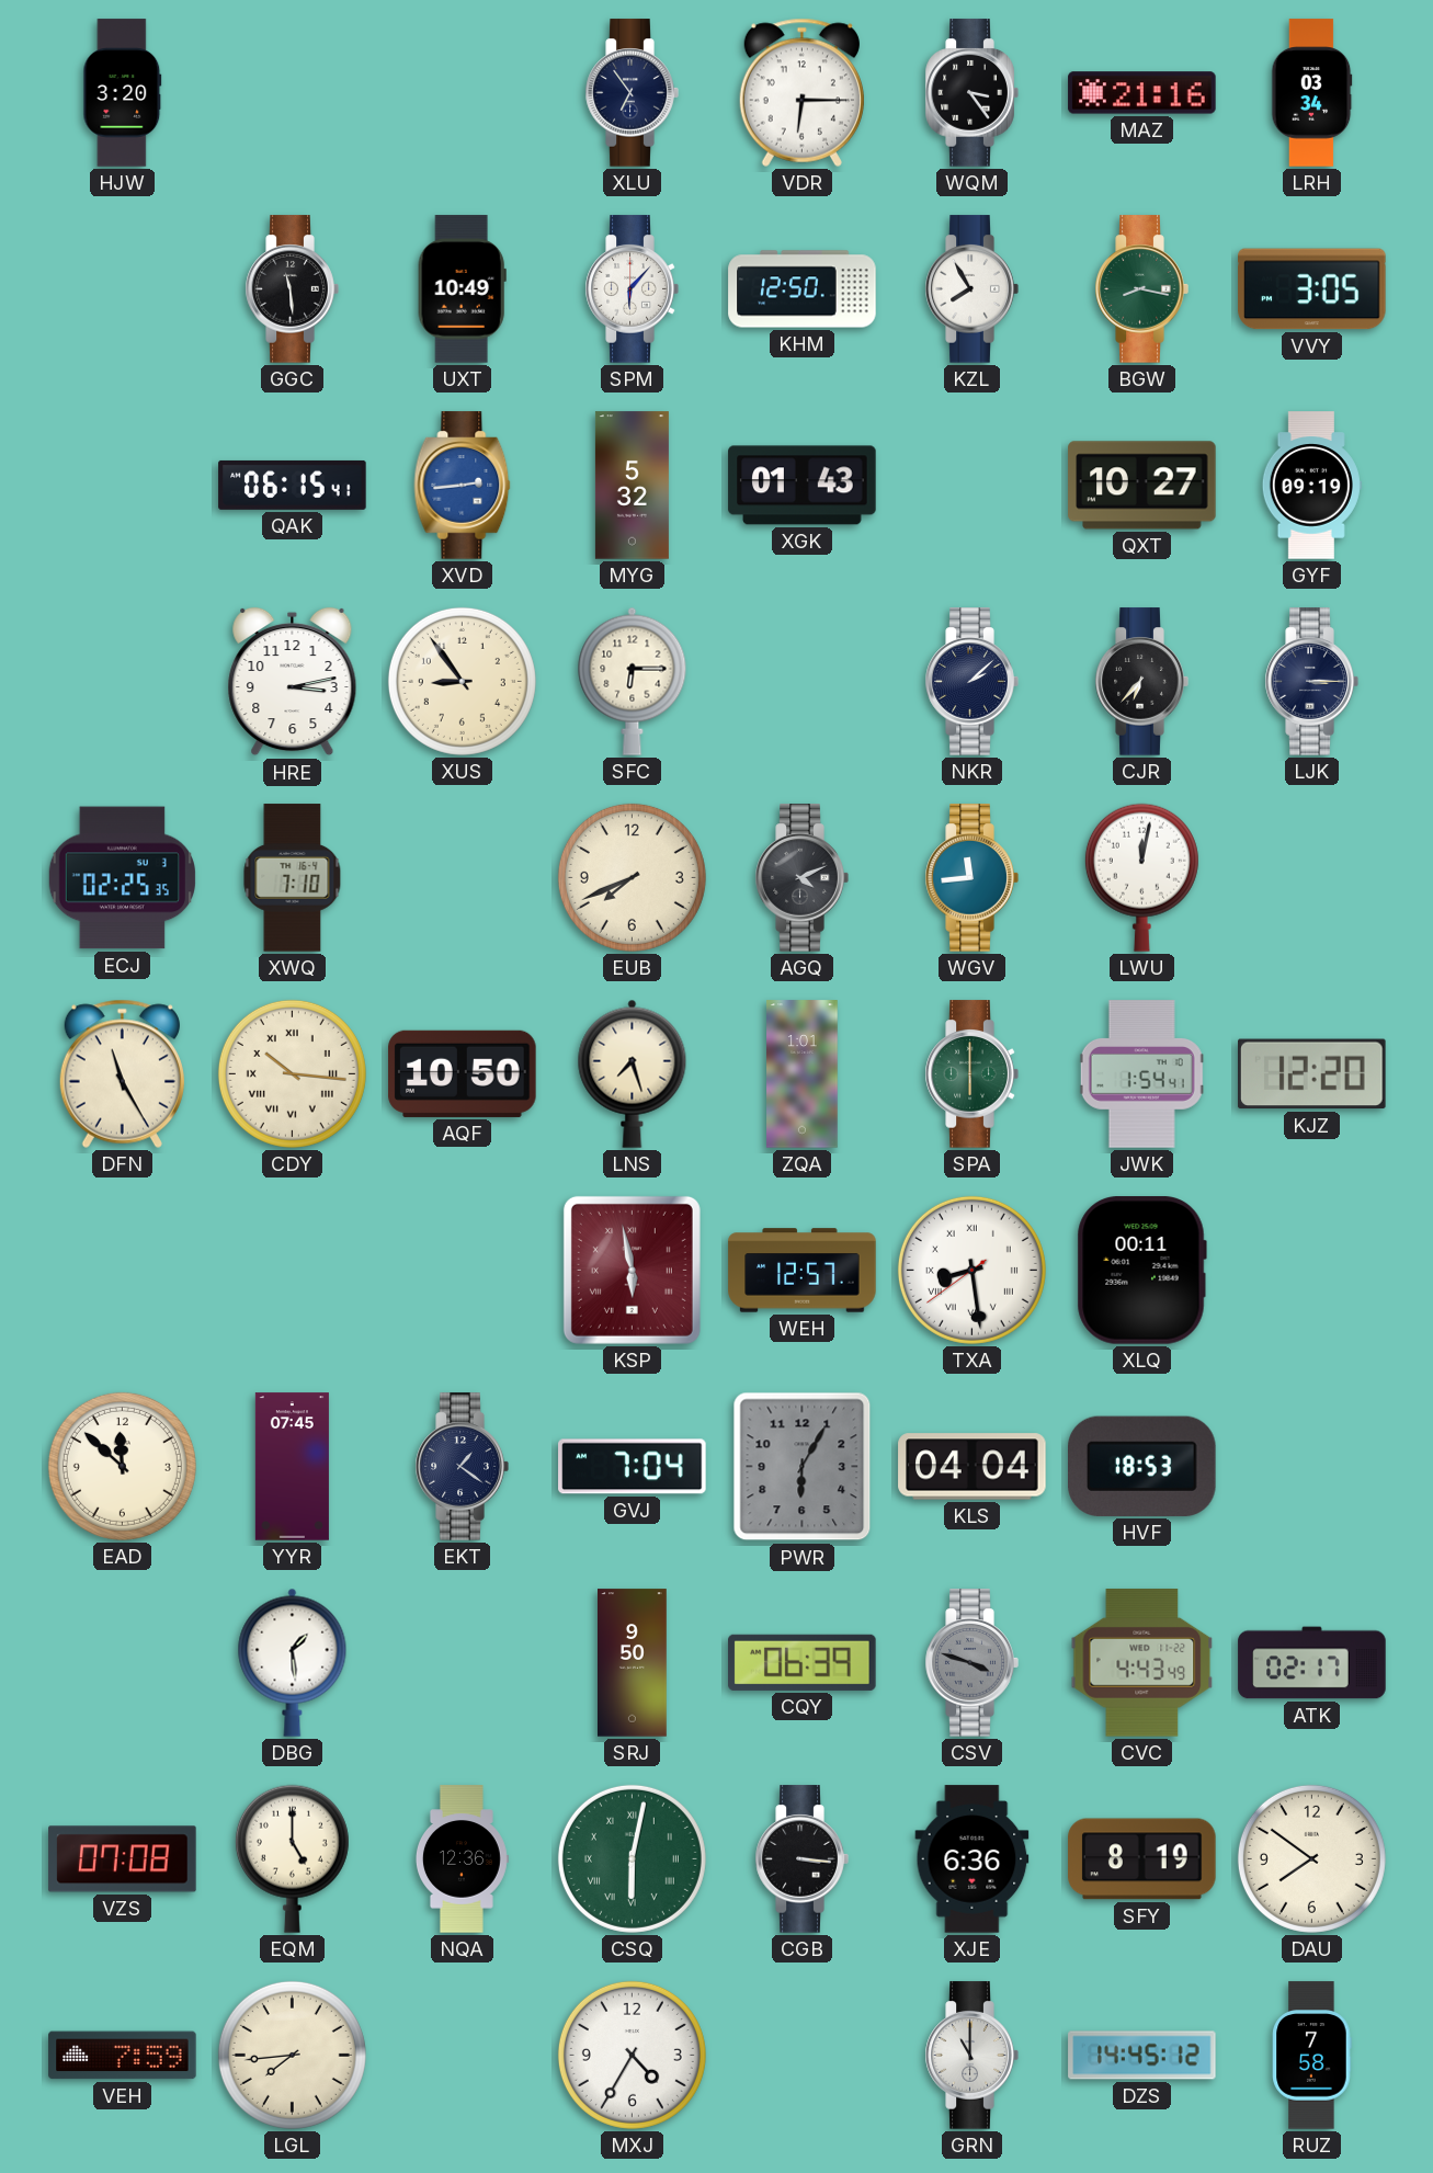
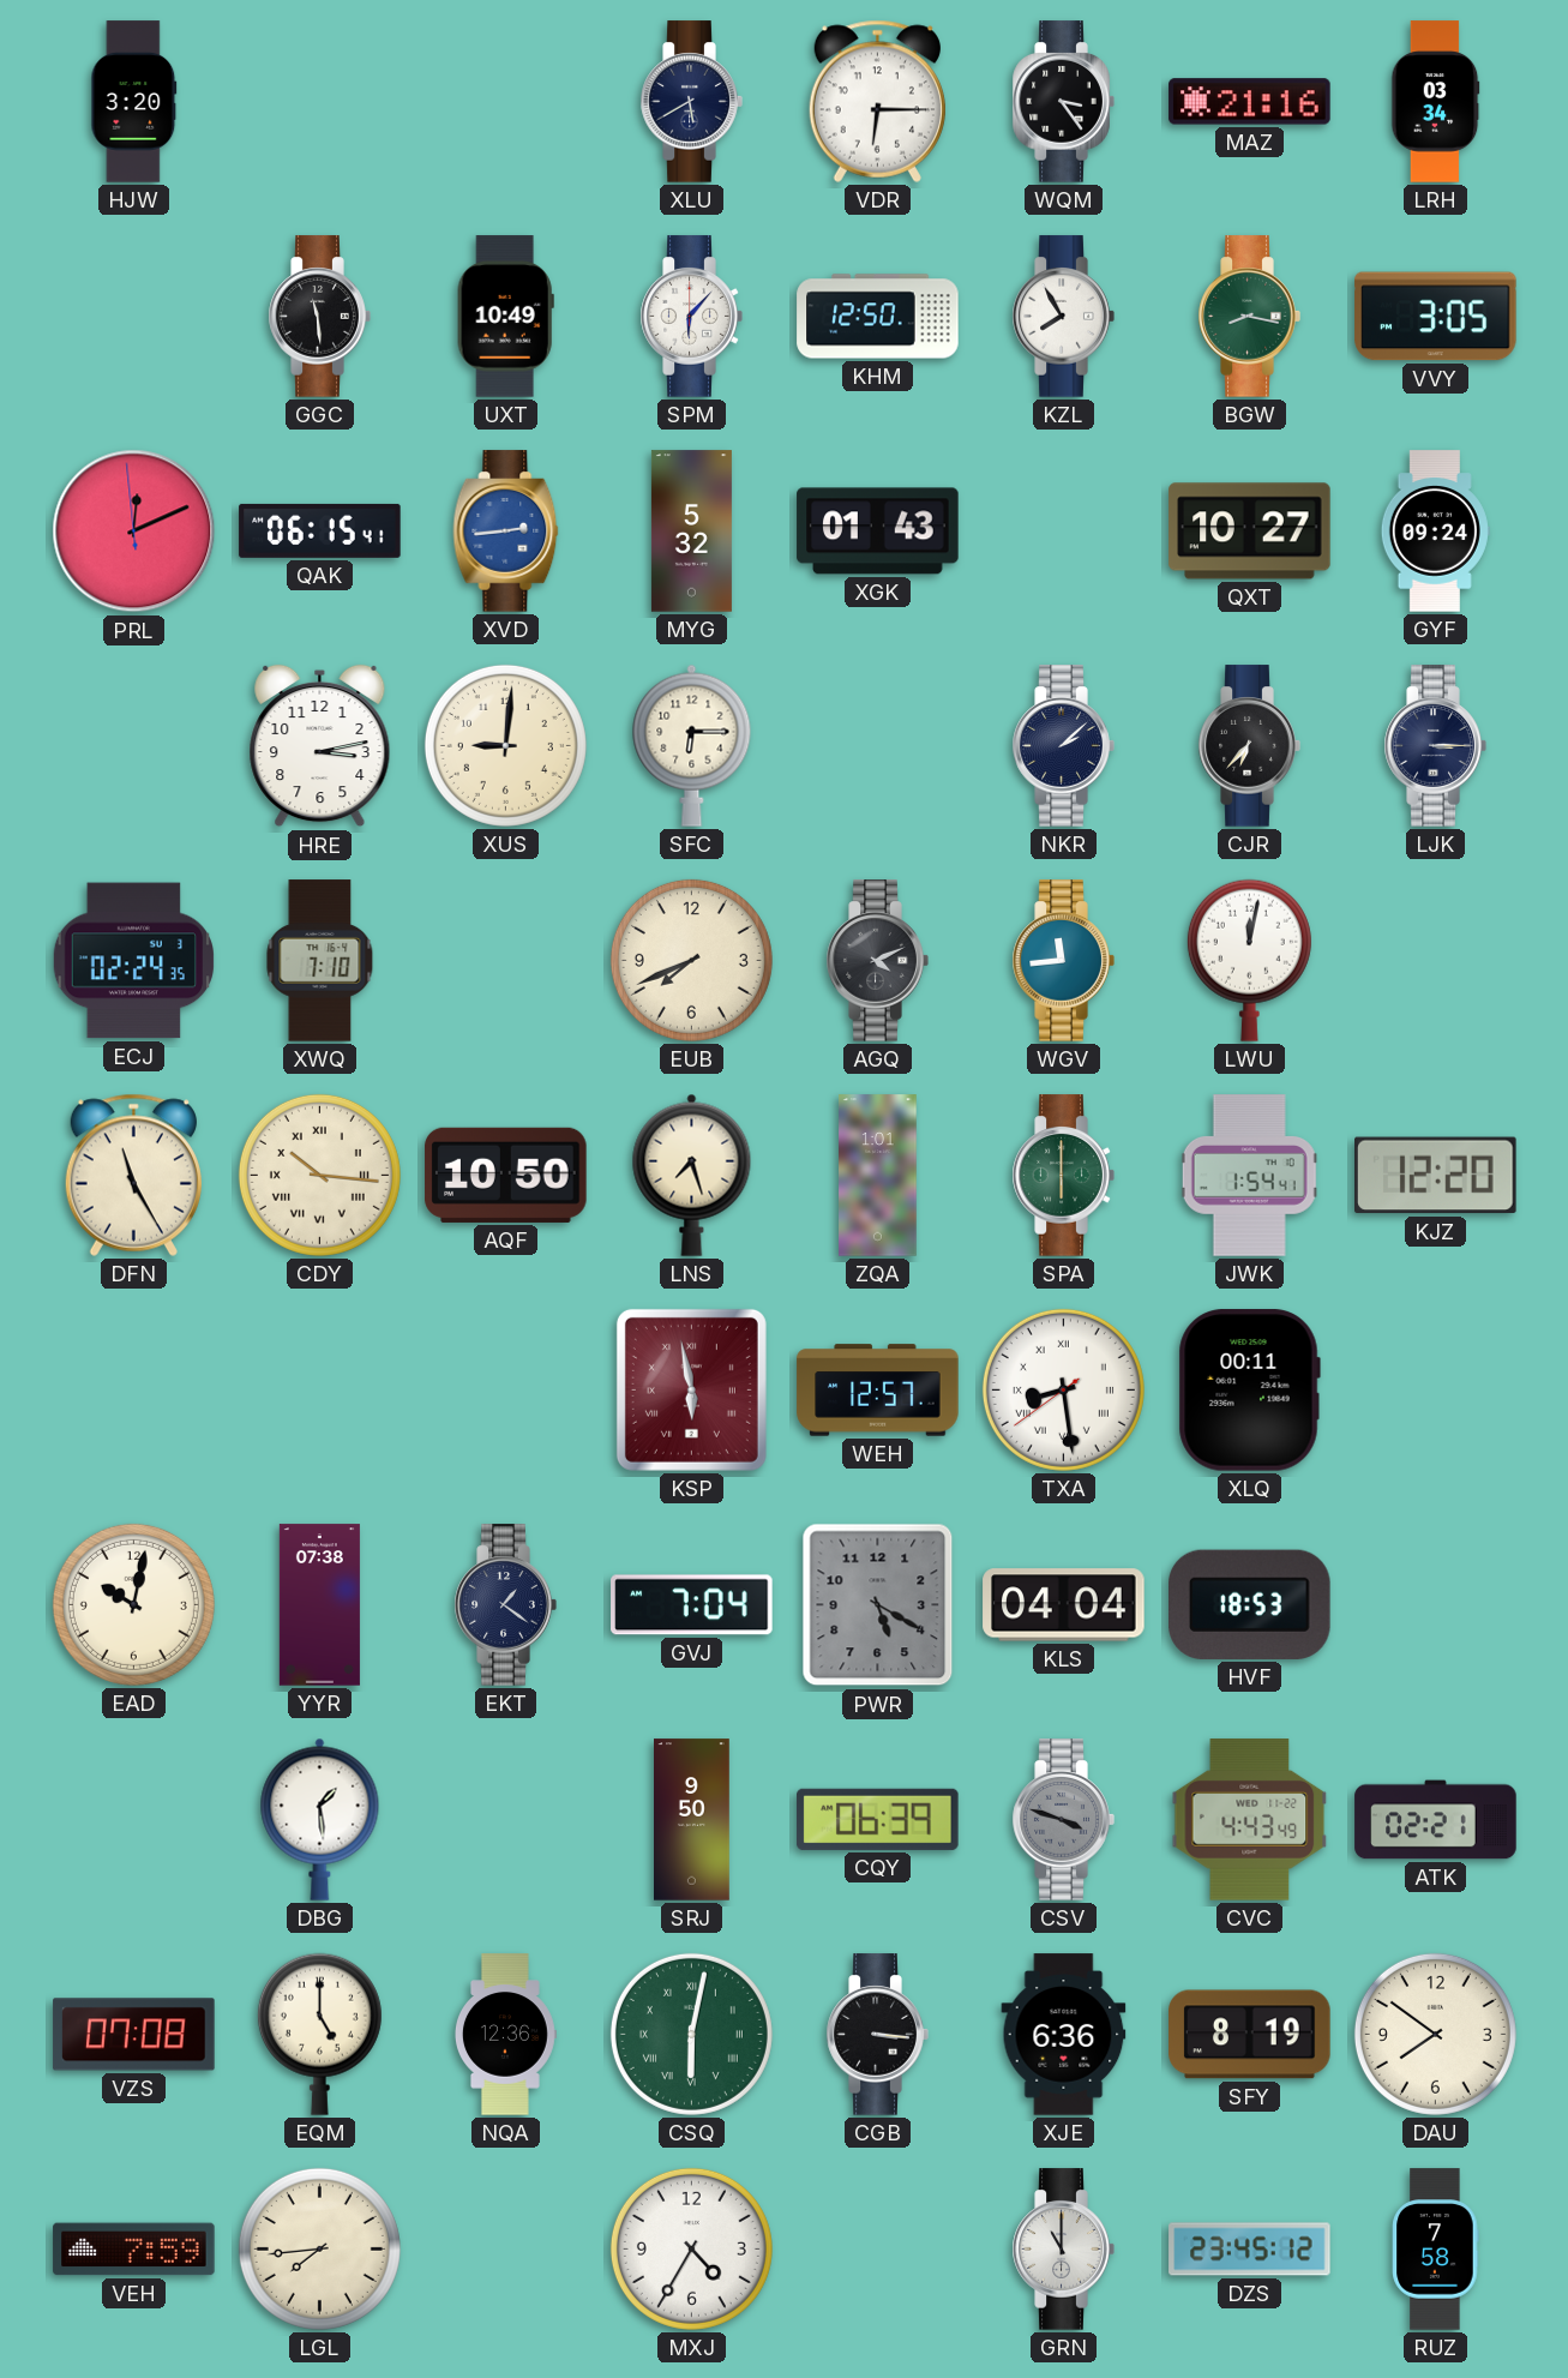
XLU: 6:54 -> 5:40
PRL: none -> 12:10
GYF: 09:19 -> 09:24
XUS: 8:54 -> 9:01
ECJ: 02:25 -> 02:24
EAD: 11:52 -> 10:02
YYR: 07:45 -> 07:38
PWR: 6:05 -> 5:20
ATK: 02:17 -> 02:21
DZS: 14:45 -> 23:45
